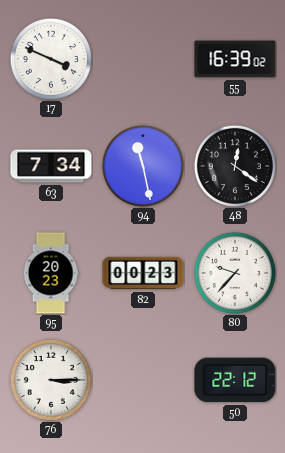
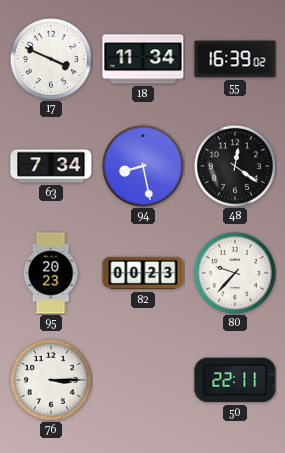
18: none -> 11:34
94: 11:28 -> 8:28
50: 22:12 -> 22:11
